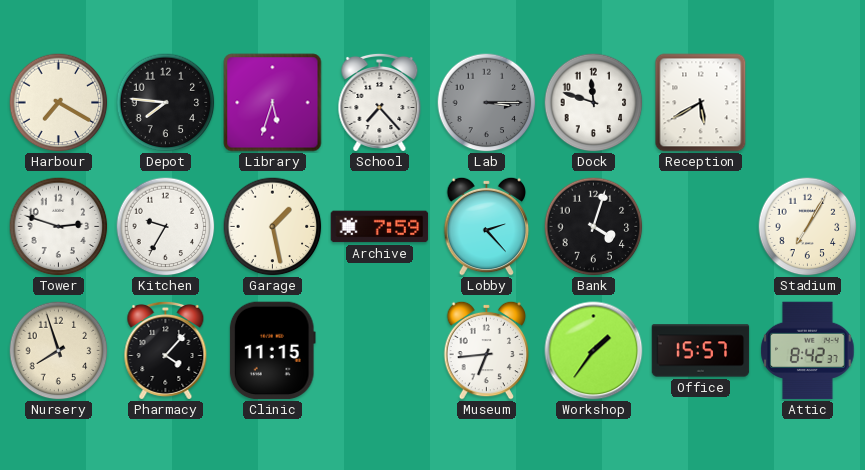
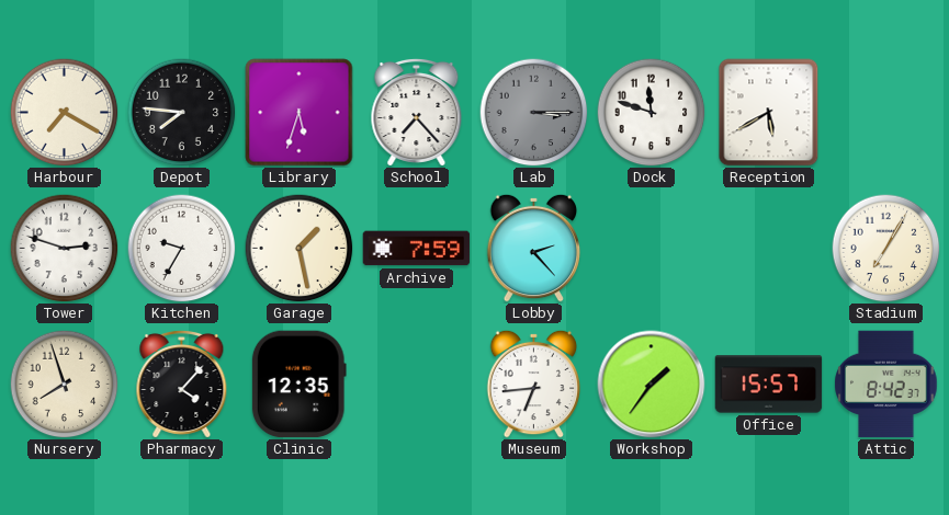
Bank: 4:03 -> none
Clinic: 11:15 -> 12:35
